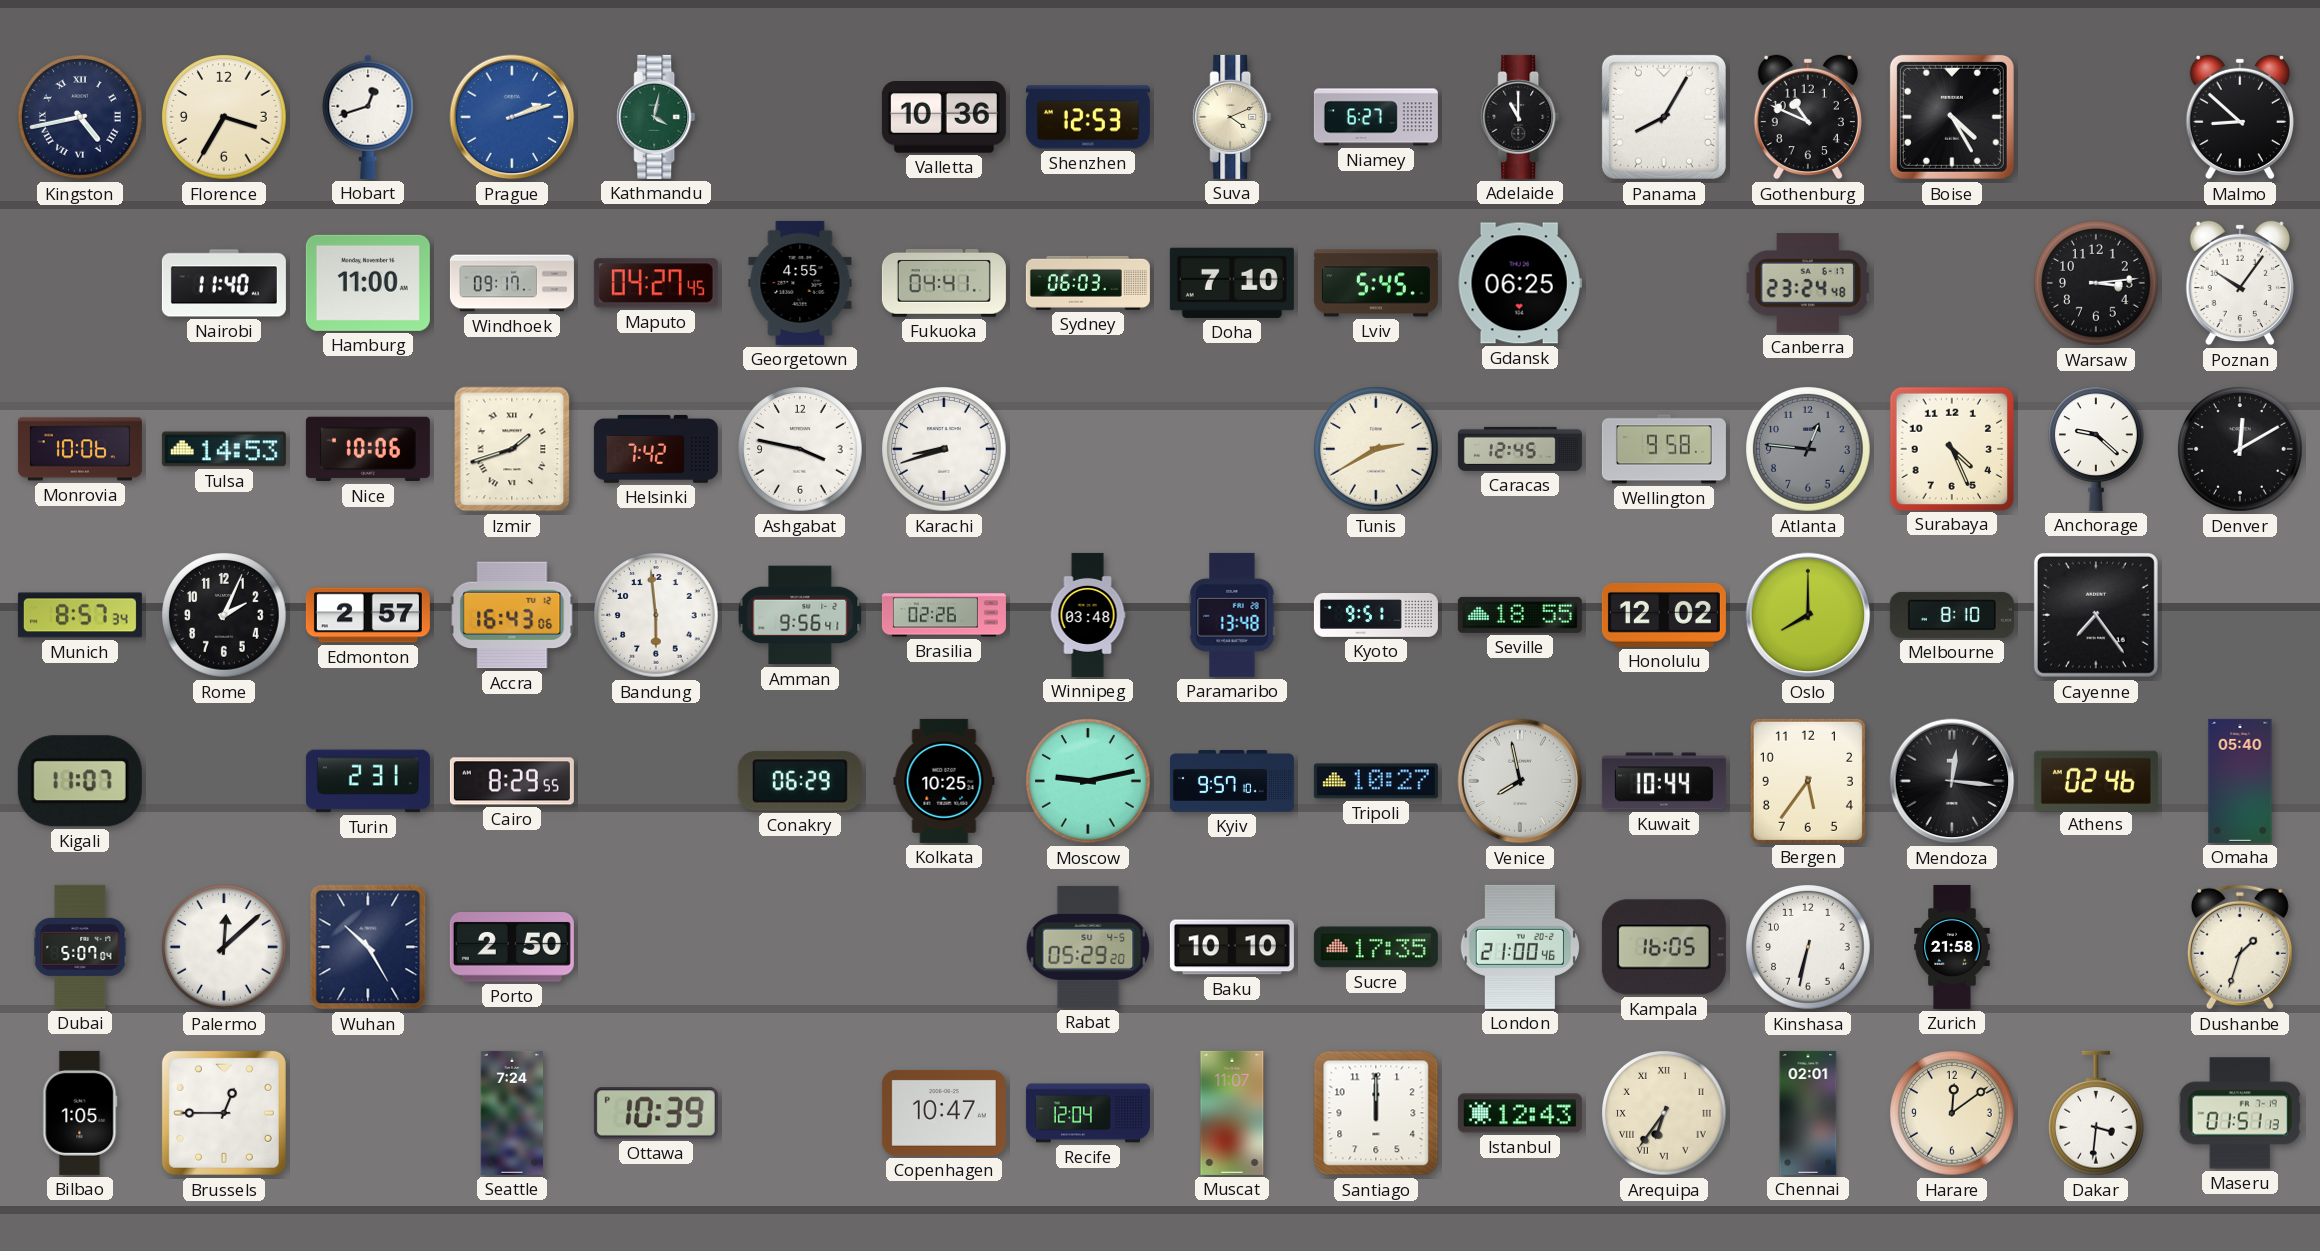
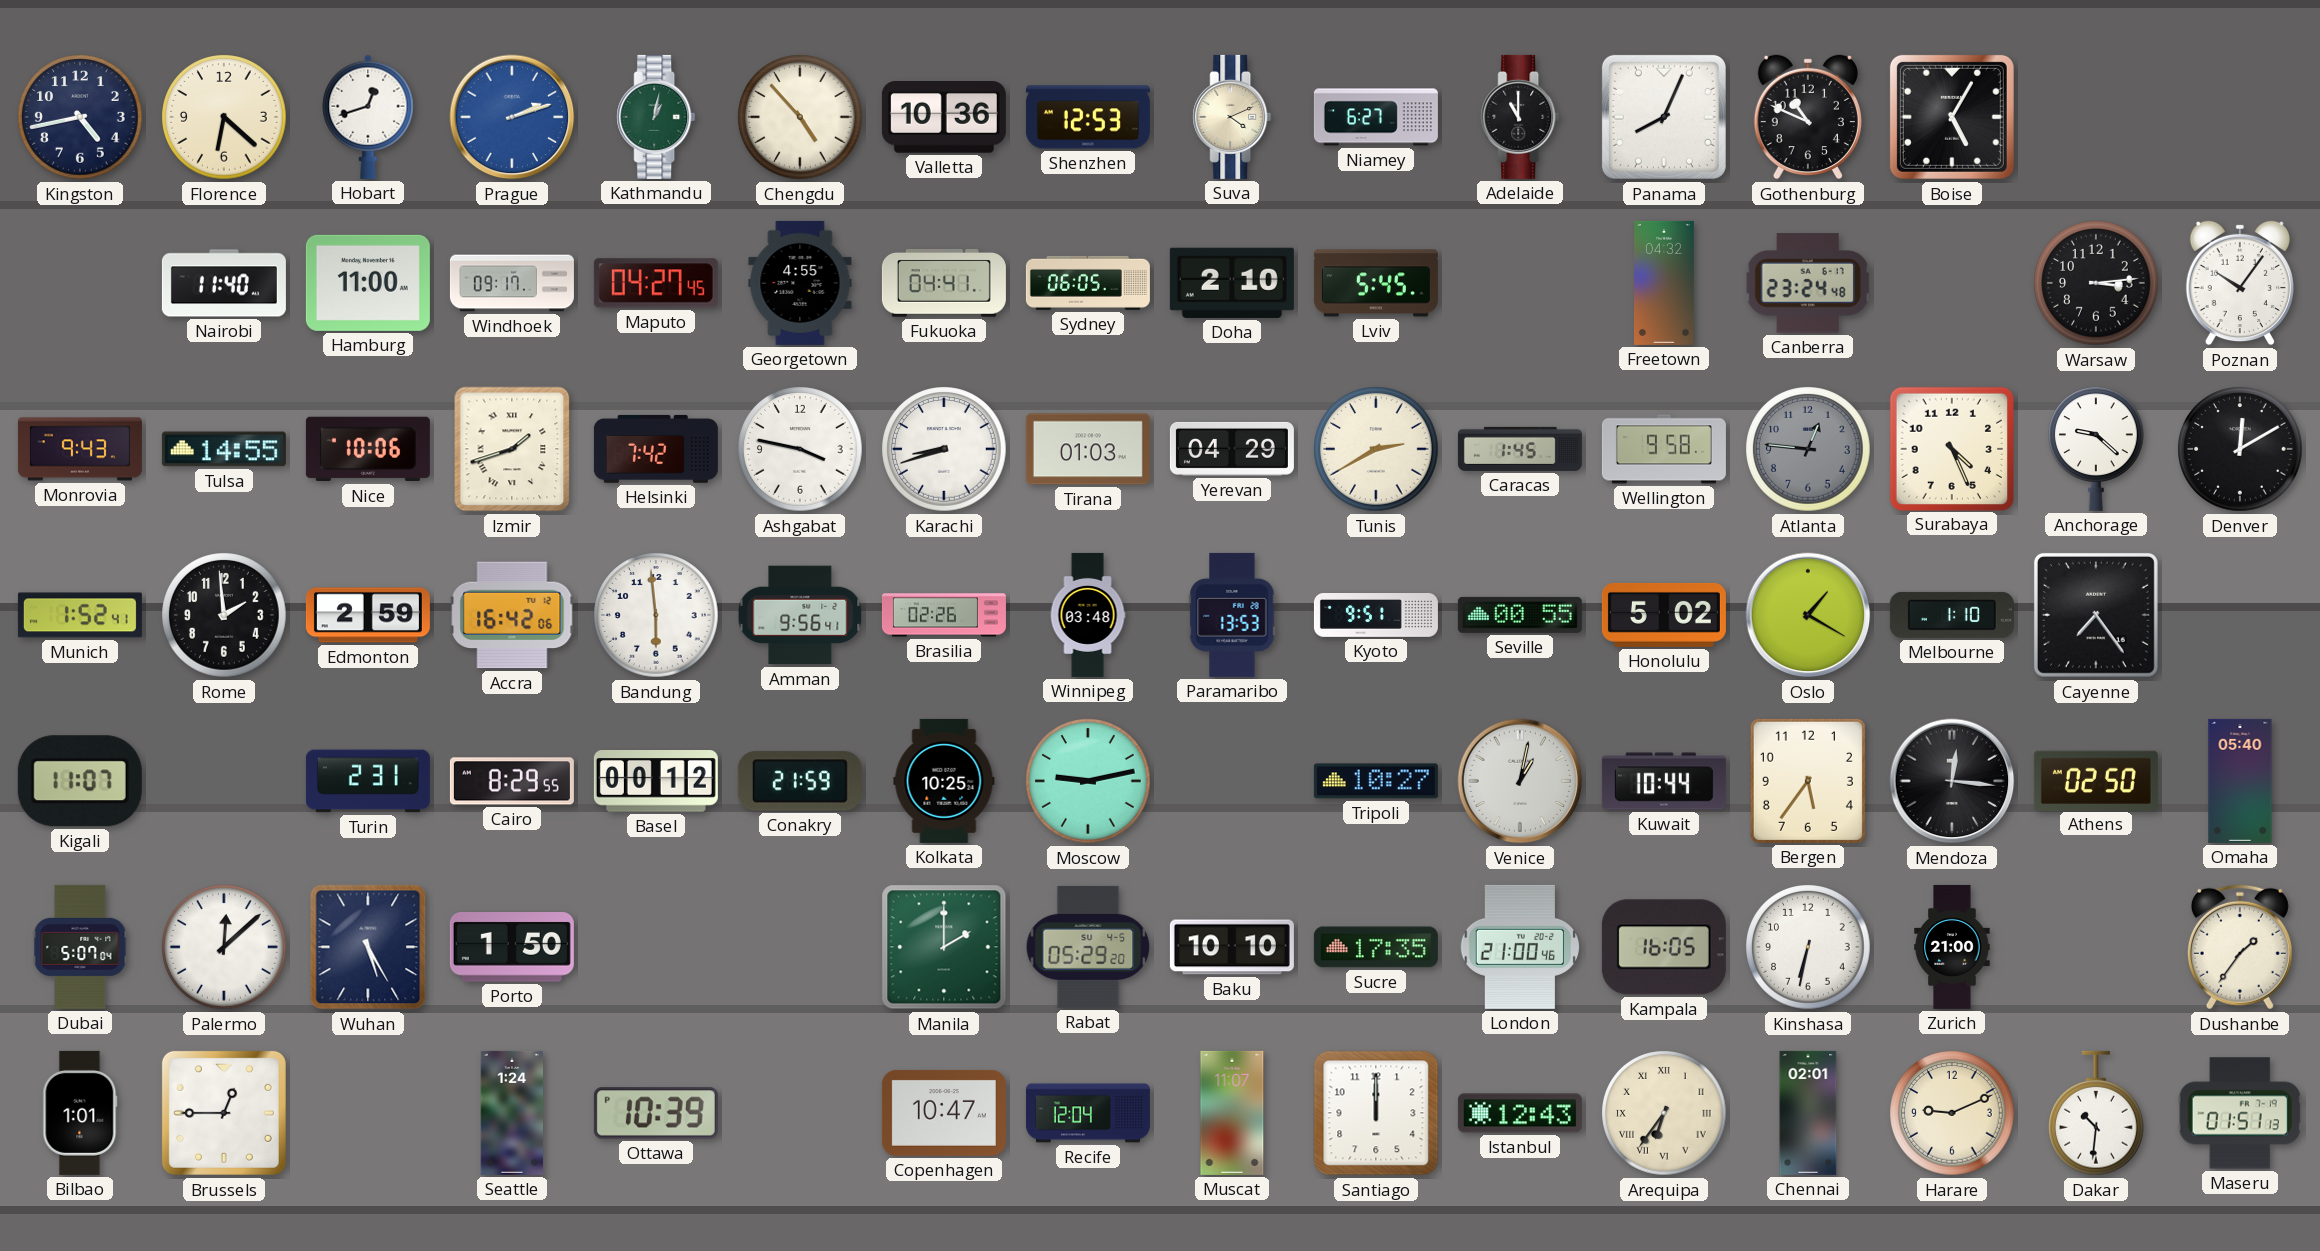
Kingston numerals: Roman -> Arabic
Florence: 3:35 -> 6:22
Kathmandu: 4:02 -> 1:02
Chengdu: none -> 4:53
Panama: 8:05 -> 8:04
Boise: 4:25 -> 5:05
Malmo: 8:52 -> none
Sydney: 06:03 -> 06:05
Doha: 7:10 -> 2:10
Gdansk: 06:25 -> none
Freetown: none -> 04:32
Monrovia: 10:06 -> 9:43
Tulsa: 14:53 -> 14:55
Tirana: none -> 01:03
Yerevan: none -> 04:29
Caracas: 12:45 -> 1:45
Munich: 8:57 -> 1:52
Rome: 2:04 -> 1:59
Edmonton: 2:57 -> 2:59
Accra: 16:43 -> 16:42
Paramaribo: 13:48 -> 13:53
Seville: 18:55 -> 00:55
Honolulu: 12:02 -> 5:02
Oslo: 8:00 -> 1:20
Melbourne: 8:10 -> 1:10
Basel: none -> 00:12
Conakry: 06:29 -> 21:59
Kyiv: 9:57 -> none
Venice: 7:58 -> 1:02
Athens: 02:46 -> 02:50
Wuhan: 10:25 -> 5:25
Porto: 2:50 -> 1:50
Manila: none -> 2:00
Zurich: 21:58 -> 21:00
Dushanbe: 1:33 -> 1:36
Bilbao: 1:05 -> 1:01
Seattle: 7:24 -> 1:24
Harare: 12:09 -> 9:11
Dakar: 3:31 -> 10:31
